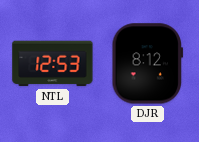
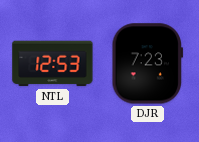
DJR: 8:12 -> 7:23
